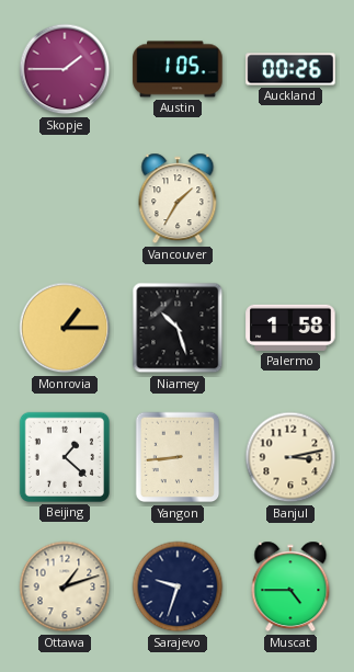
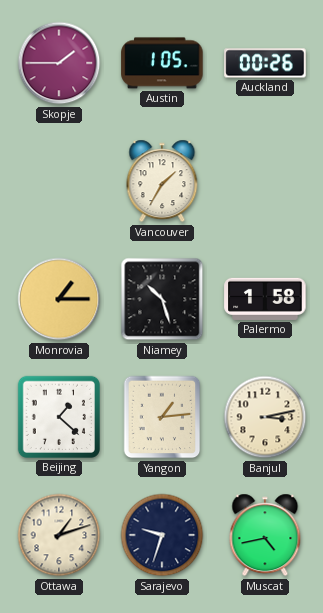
Yangon: 8:44 -> 1:14
Muscat: 4:45 -> 4:43
